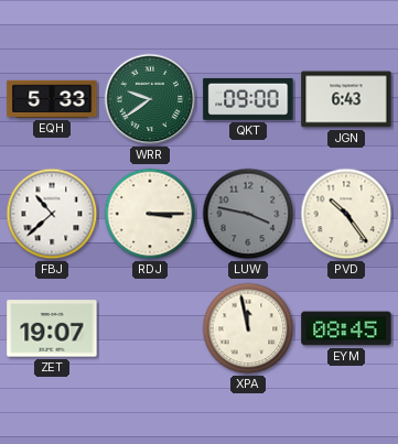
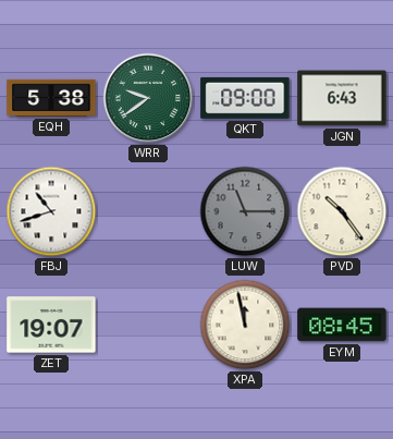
EQH: 5:33 -> 5:38
FBJ: 10:38 -> 10:42
RDJ: 3:15 -> none
LUW: 3:47 -> 11:15
